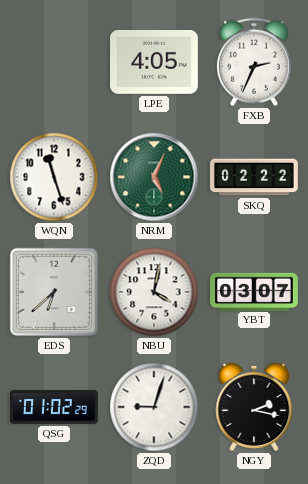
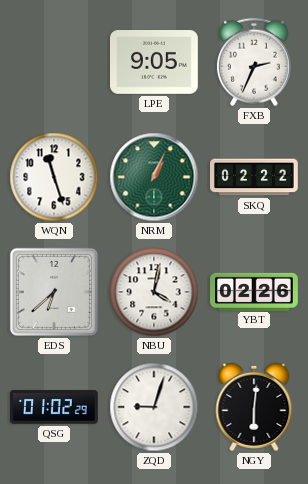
LPE: 4:05 -> 9:05
NRM: 5:04 -> 1:04
YBT: 03:07 -> 02:26
NGY: 2:17 -> 6:01
